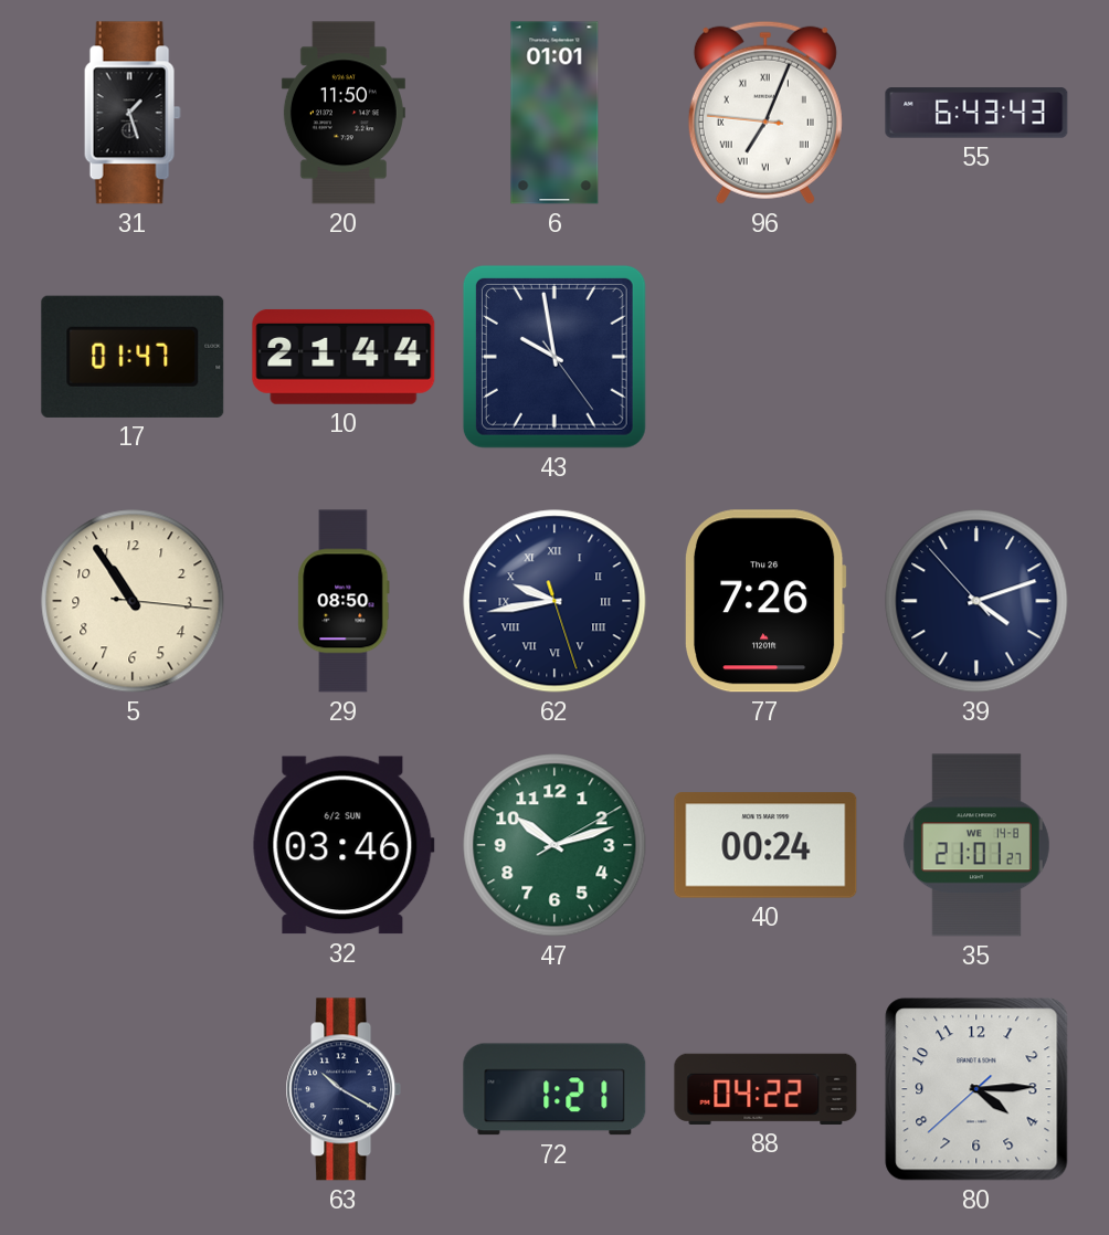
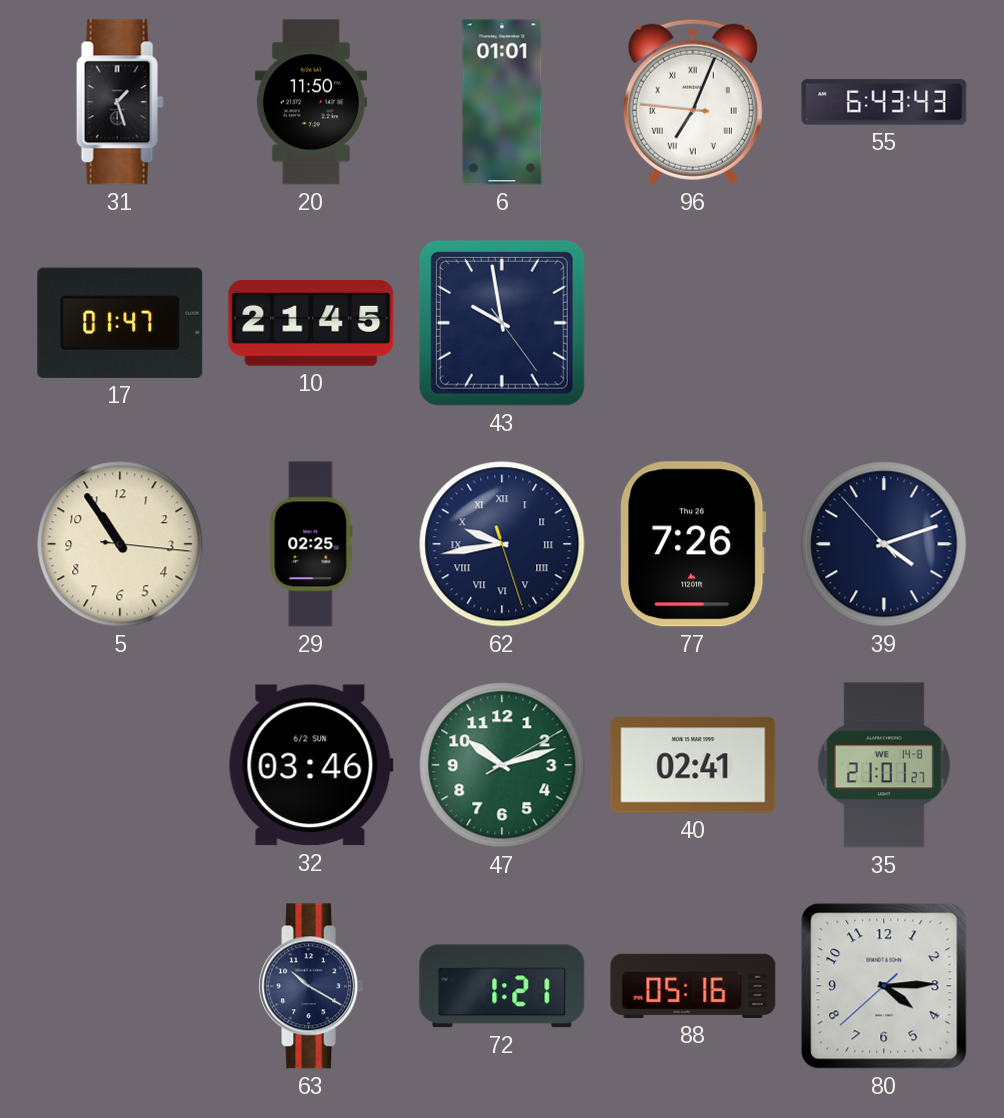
10: 21:44 -> 21:45
29: 08:50 -> 02:25
40: 00:24 -> 02:41
88: 04:22 -> 05:16
